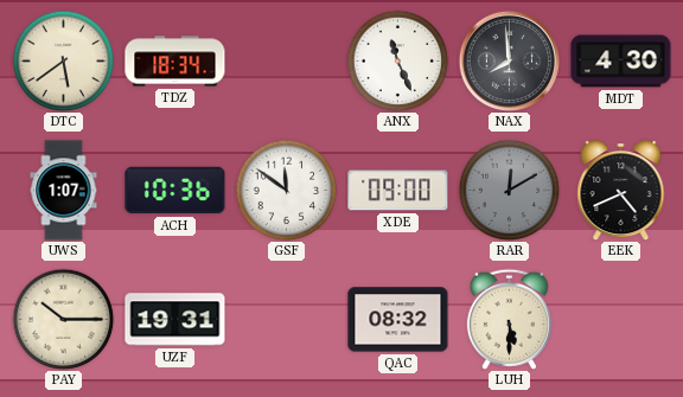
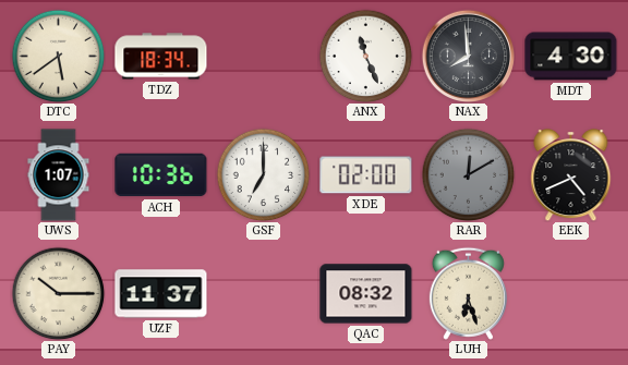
GSF: 11:51 -> 7:00
XDE: 09:00 -> 02:00
UZF: 19:31 -> 11:37
LUH: 5:30 -> 6:27
